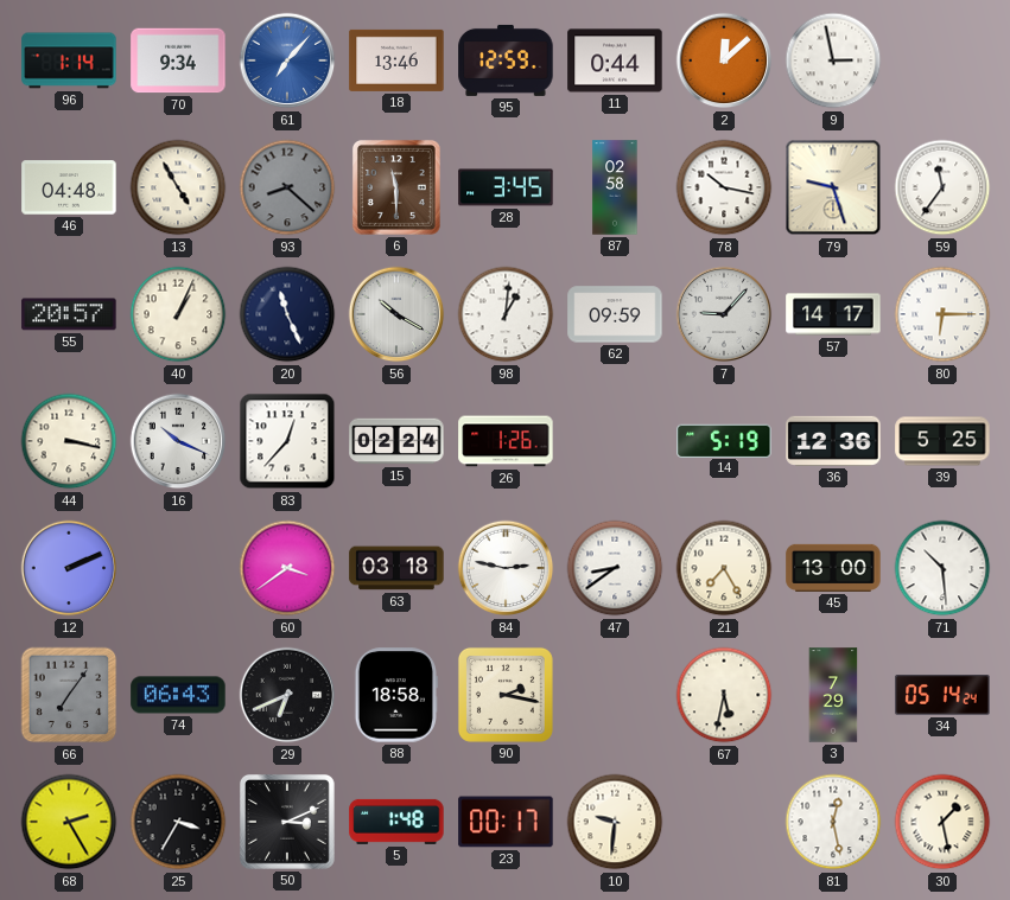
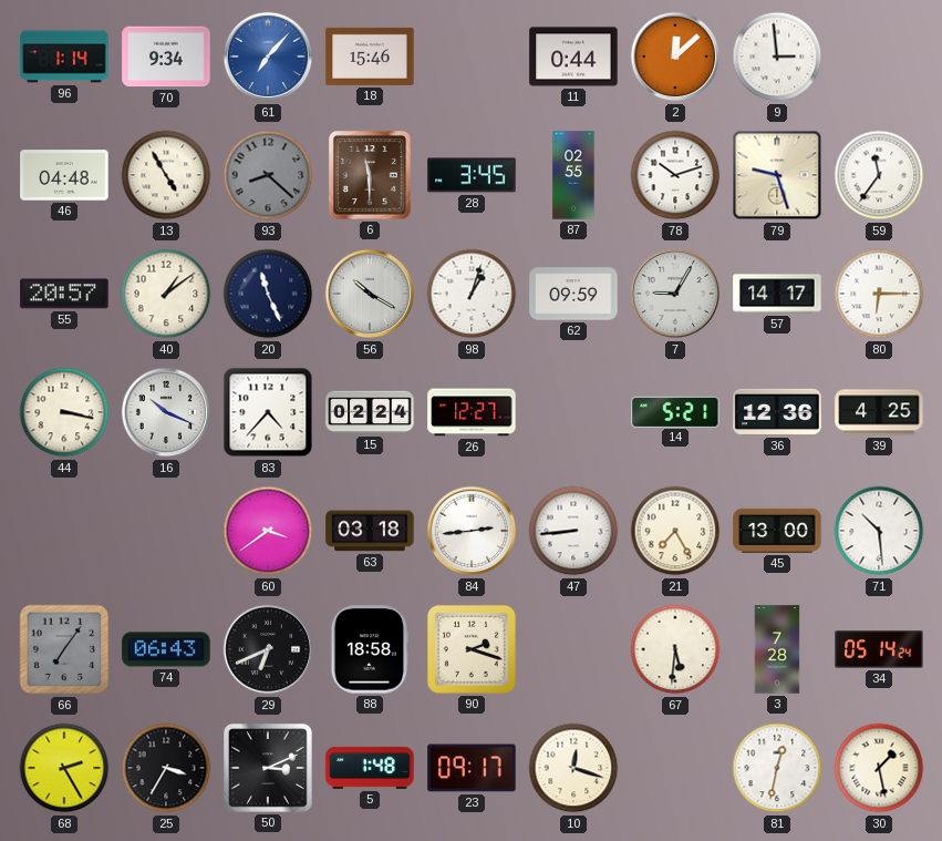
18: 13:46 -> 15:46
95: 12:59 -> none
9: 2:58 -> 2:59
87: 02:58 -> 02:55
78: 10:17 -> 10:12
40: 1:04 -> 1:09
98: 1:01 -> 1:03
7: 9:07 -> 9:05
83: 12:37 -> 4:37
26: 1:26 -> 12:27
14: 5:19 -> 5:21
39: 5:25 -> 4:25
12: 2:11 -> none
84: 2:47 -> 2:44
47: 8:39 -> 8:44
90: 2:17 -> 2:18
67: 5:32 -> 5:31
3: 7:29 -> 7:28
23: 00:17 -> 09:17
10: 9:31 -> 12:18
81: 12:28 -> 12:32
